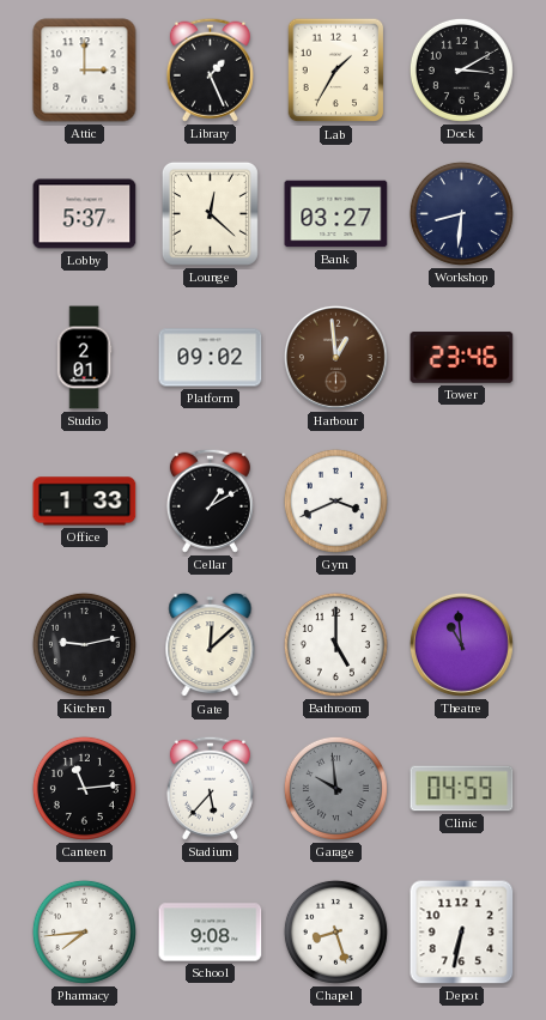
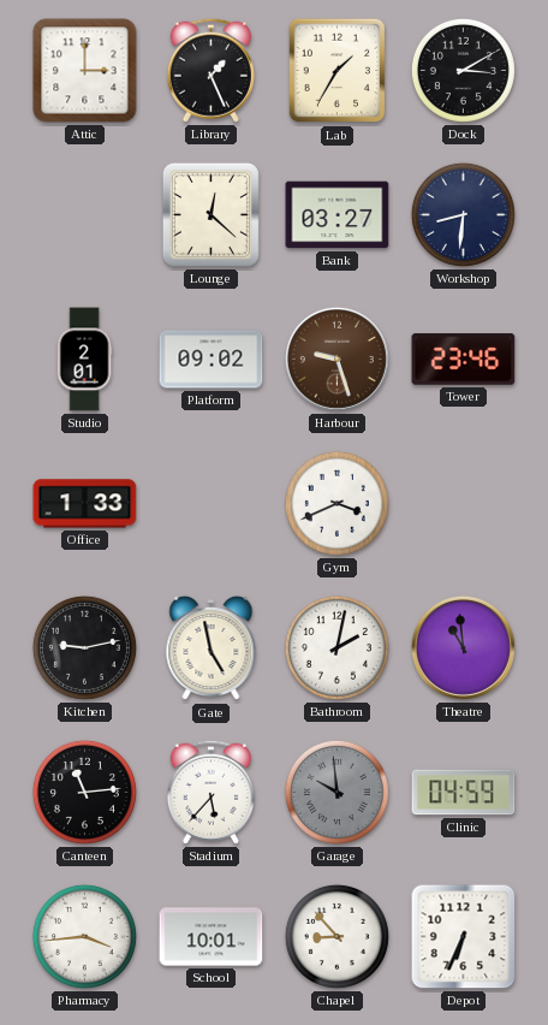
Lobby: 5:37 -> none
Harbour: 12:59 -> 9:27
Cellar: 1:10 -> none
Gate: 12:08 -> 4:58
Bathroom: 5:00 -> 2:02
Pharmacy: 7:44 -> 3:44
School: 9:08 -> 10:01
Chapel: 8:27 -> 8:53
Depot: 6:32 -> 6:34
